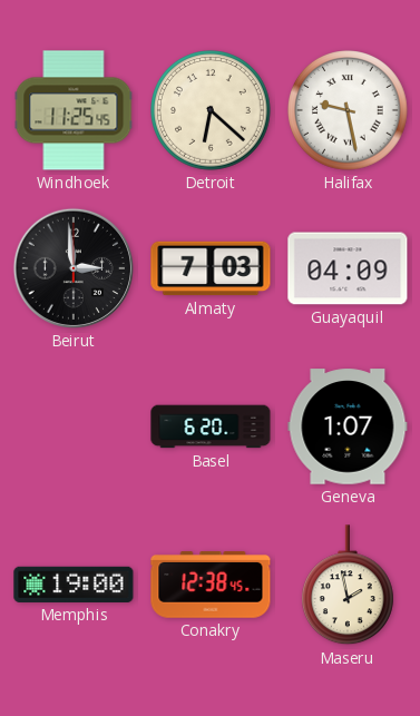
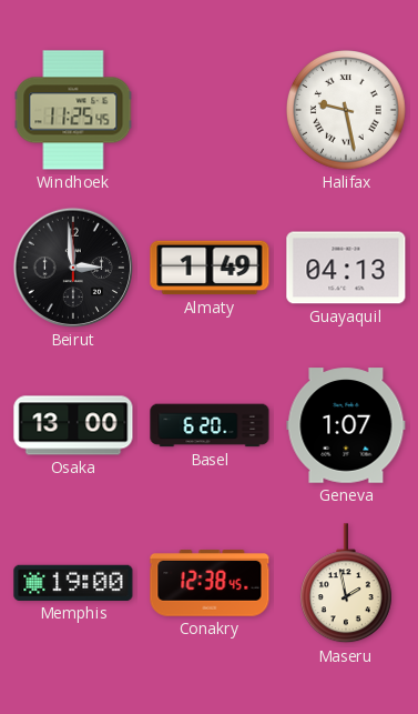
Detroit: 6:22 -> none
Almaty: 7:03 -> 1:49
Guayaquil: 04:09 -> 04:13
Osaka: none -> 13:00
